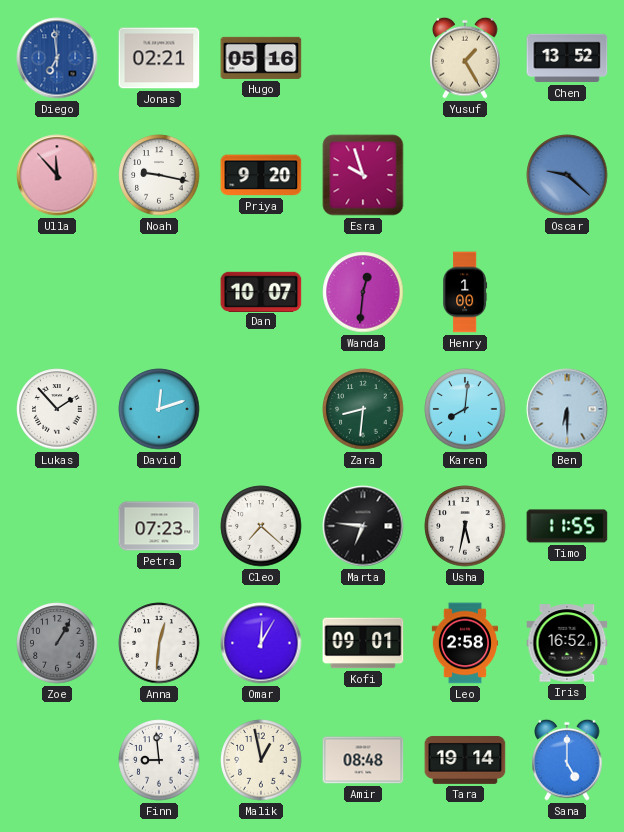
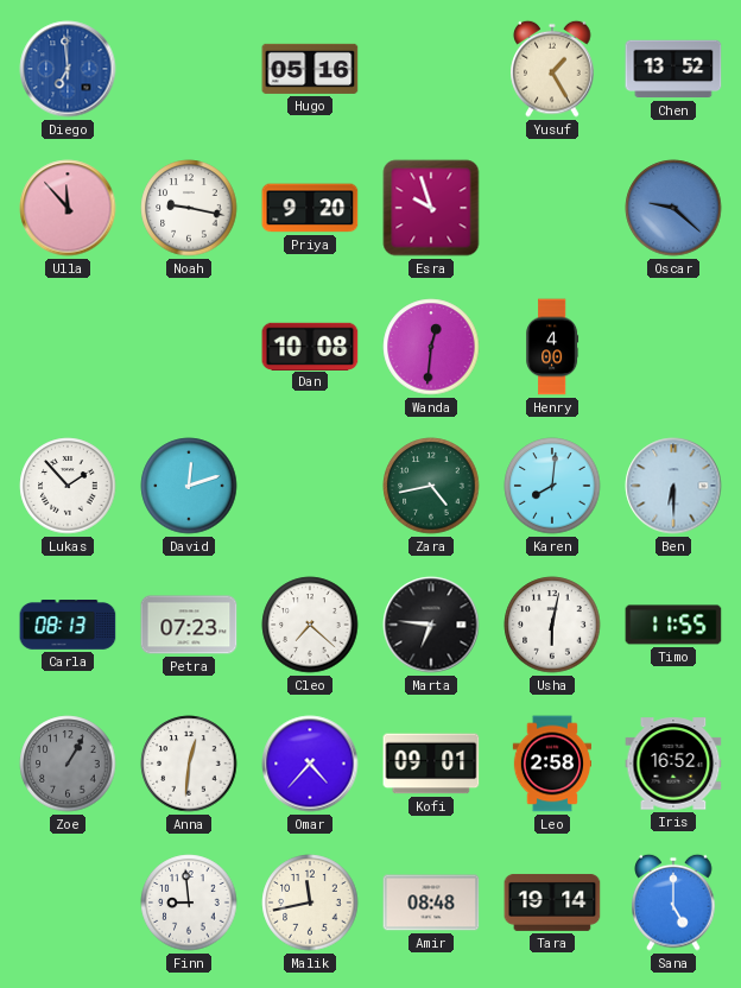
Jonas: 02:21 -> none
Dan: 10:07 -> 10:08
Henry: 1:00 -> 4:00
Zara: 8:31 -> 4:43
Carla: none -> 08:13
Usha: 5:32 -> 6:02
Omar: 12:05 -> 4:37
Malik: 12:58 -> 11:43
